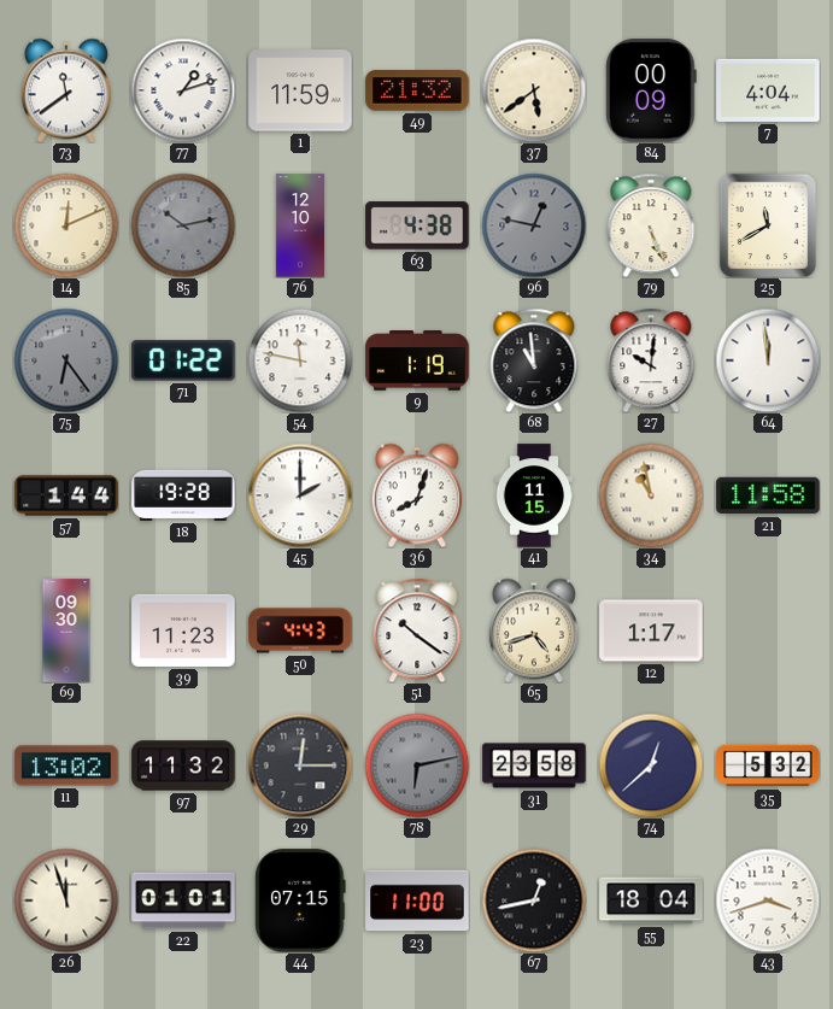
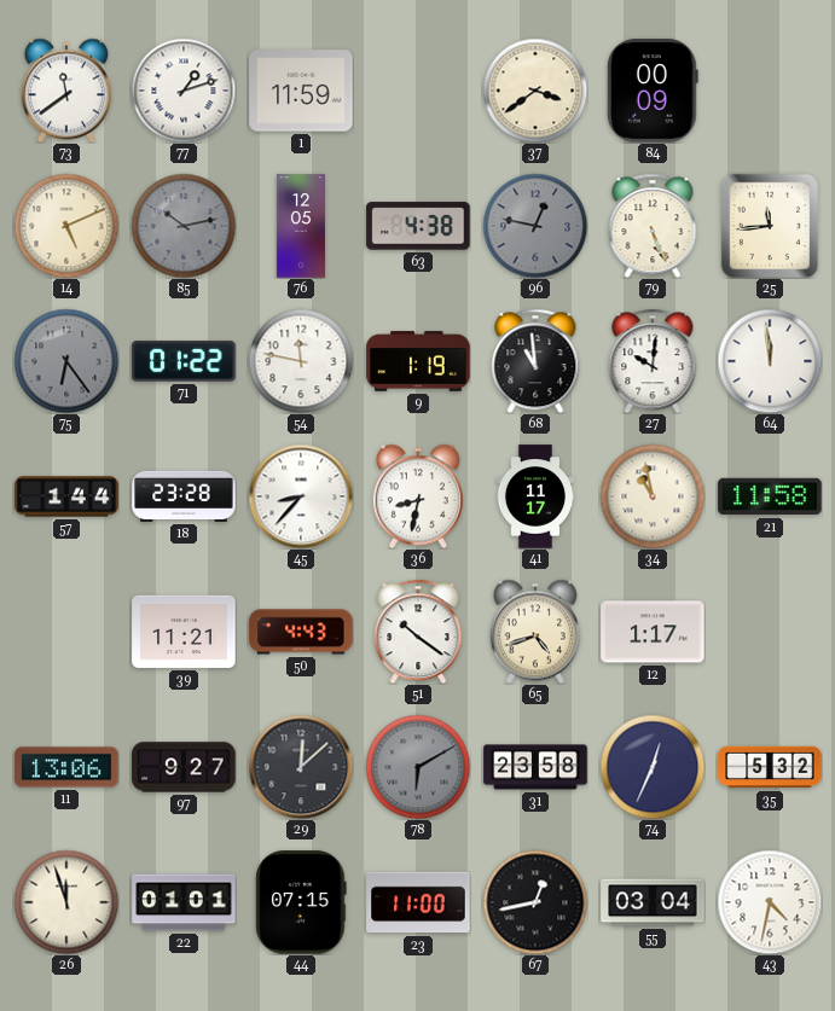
49: 21:32 -> none
37: 5:39 -> 3:39
7: 4:04 -> none
14: 12:11 -> 5:11
76: 12:10 -> 12:05
25: 11:40 -> 11:44
18: 19:28 -> 23:28
45: 2:00 -> 8:37
36: 8:03 -> 8:32
41: 11:15 -> 11:17
69: 09:30 -> none
39: 11:23 -> 11:21
11: 13:02 -> 13:06
97: 11:32 -> 9:27
29: 12:15 -> 12:08
78: 6:13 -> 6:10
74: 12:38 -> 12:34
55: 18:04 -> 03:04
43: 3:42 -> 4:32
